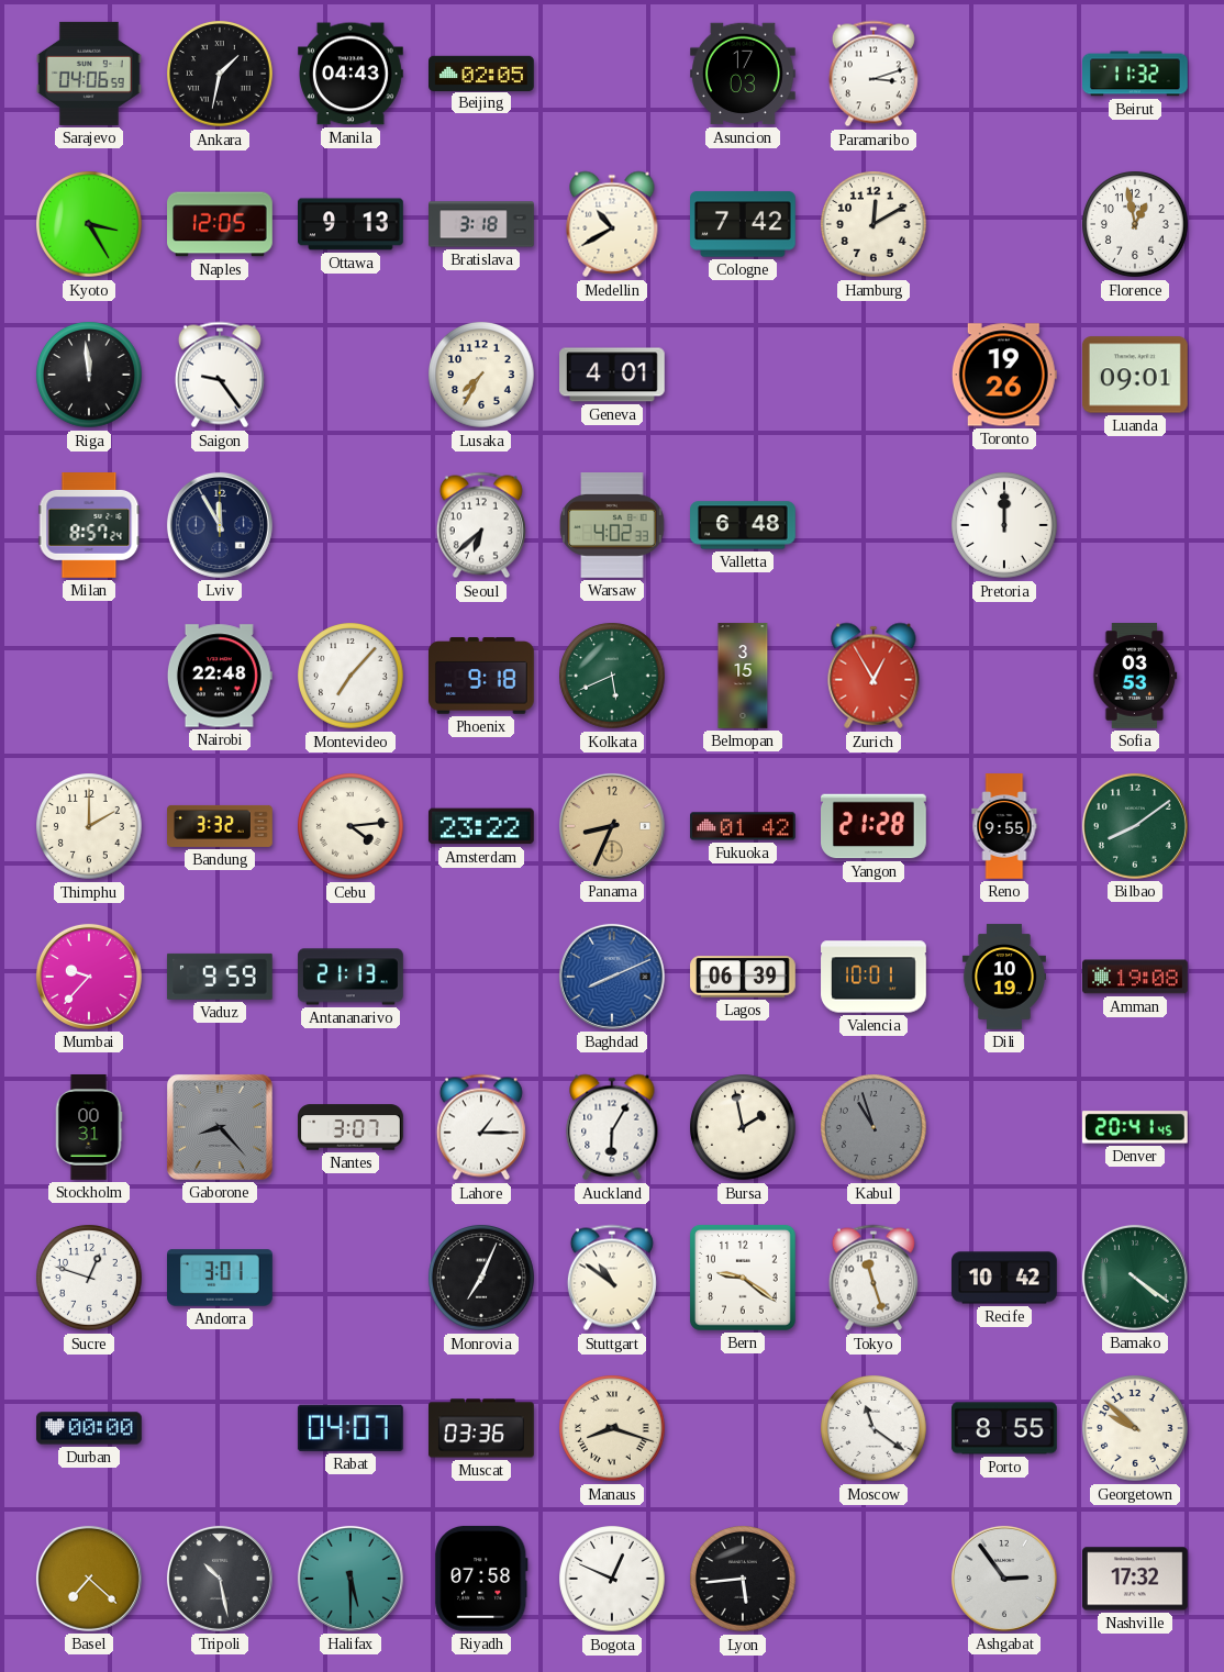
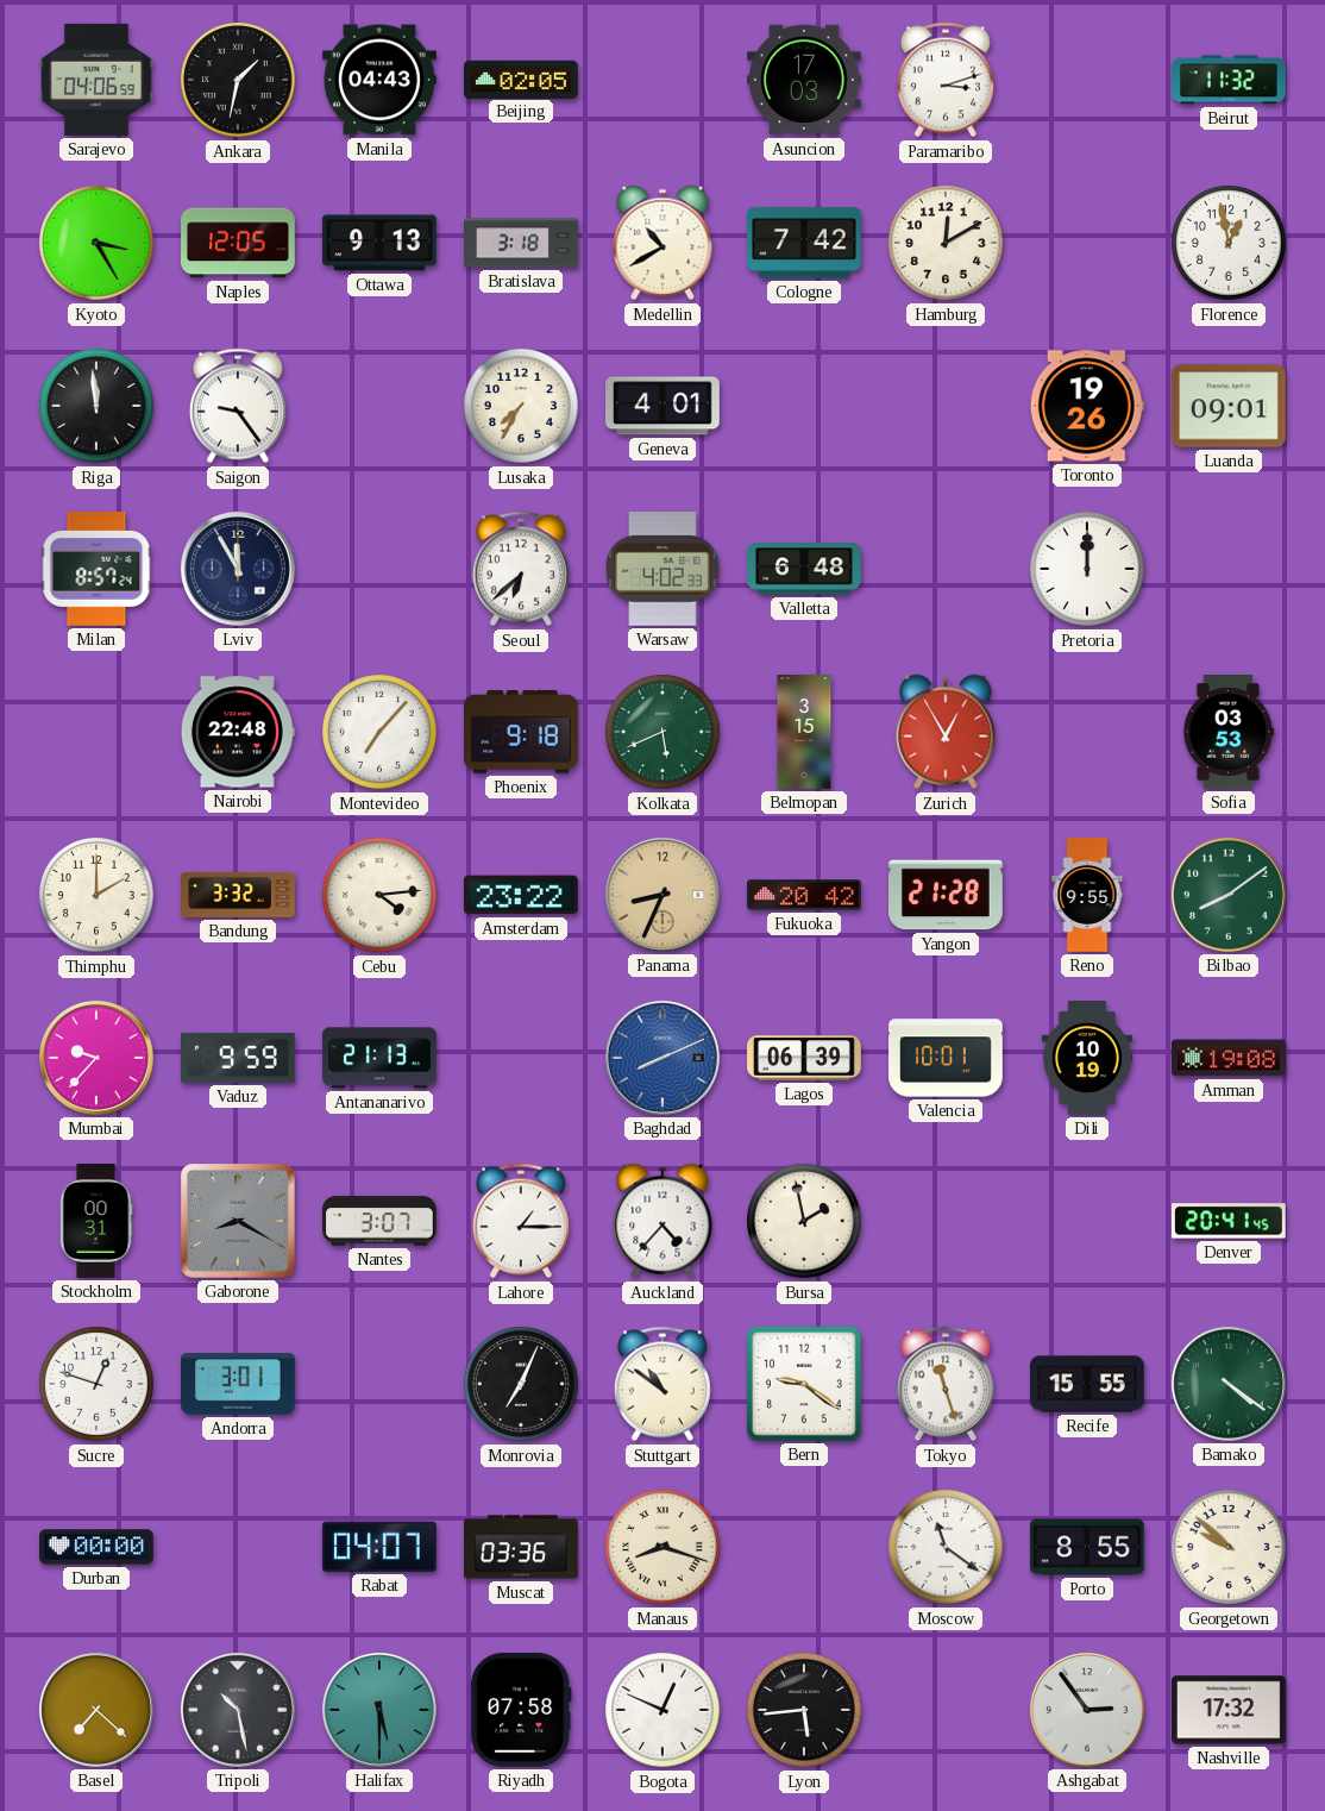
Fukuoka: 01:42 -> 20:42
Gaborone: 8:23 -> 8:20
Auckland: 6:05 -> 4:37
Kabul: 10:57 -> none
Recife: 10:42 -> 15:55
